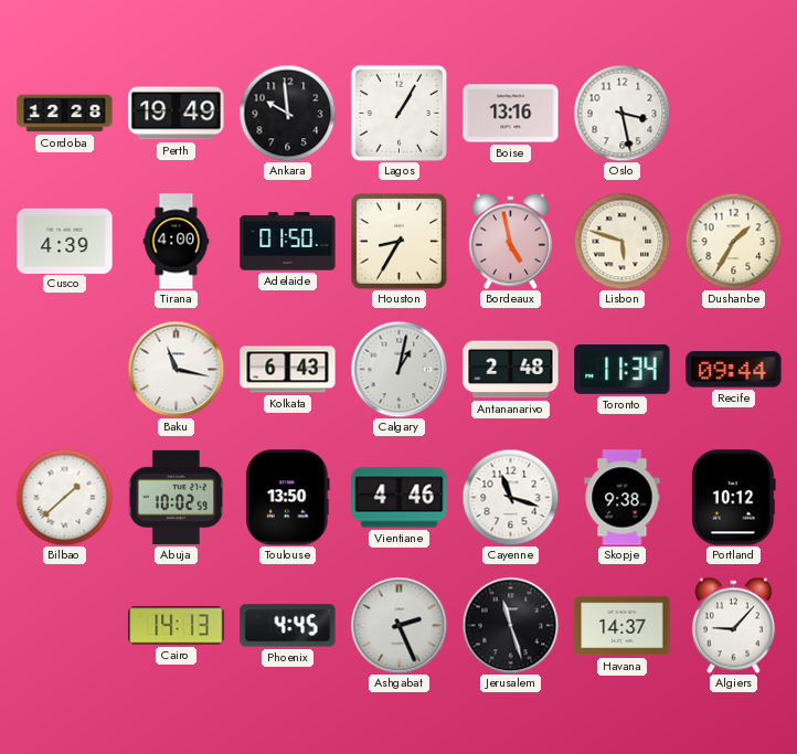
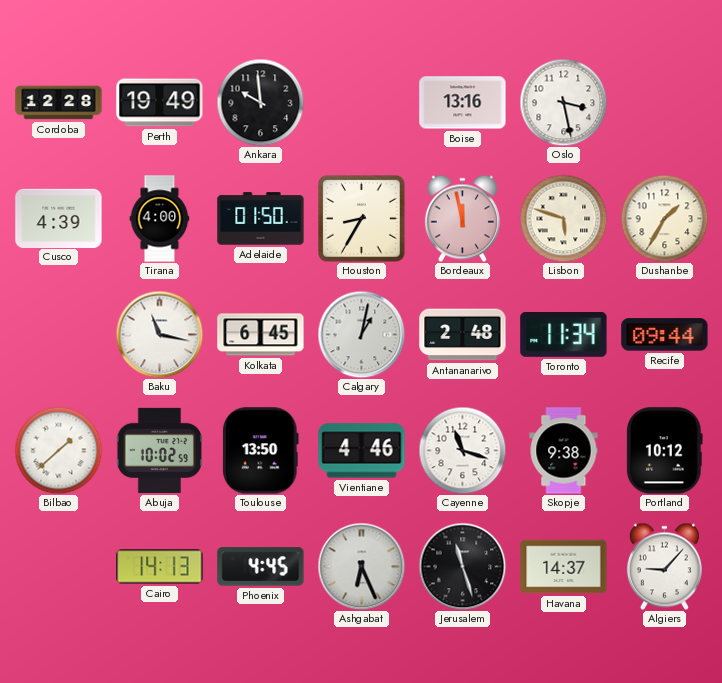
Lagos: 1:05 -> none
Bordeaux: 4:58 -> 11:58
Kolkata: 6:43 -> 6:45
Ashgabat: 2:26 -> 6:26
